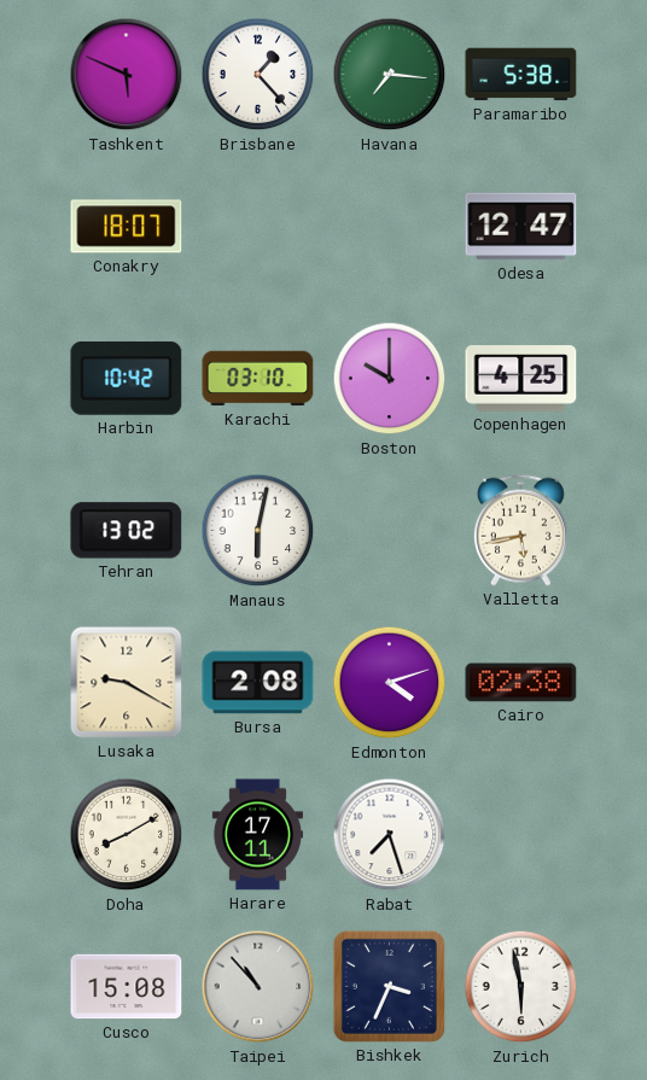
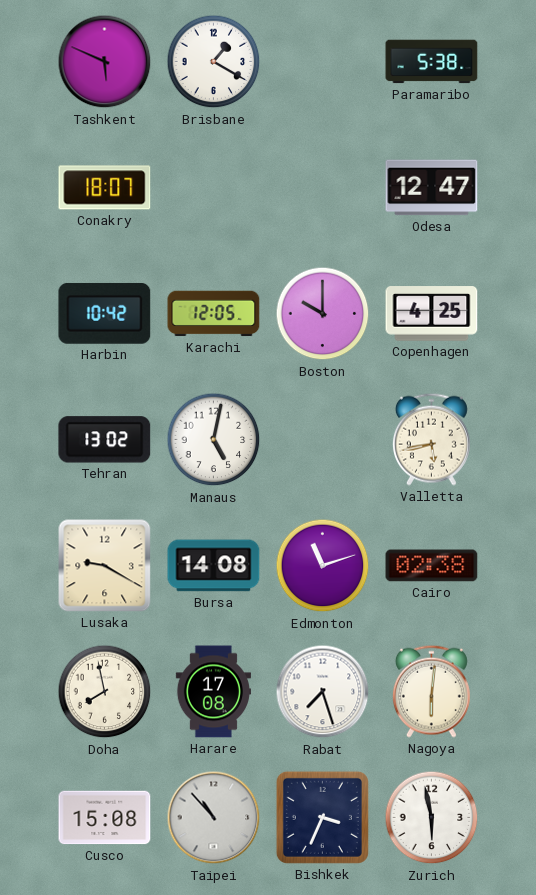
Brisbane: 1:23 -> 1:20
Havana: 7:16 -> none
Karachi: 03:10 -> 12:05
Manaus: 6:02 -> 5:02
Bursa: 2:08 -> 14:08
Edmonton: 4:12 -> 11:12
Doha: 8:10 -> 7:58
Harare: 17:11 -> 17:08
Nagoya: none -> 6:01
